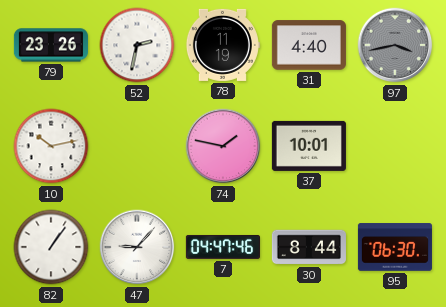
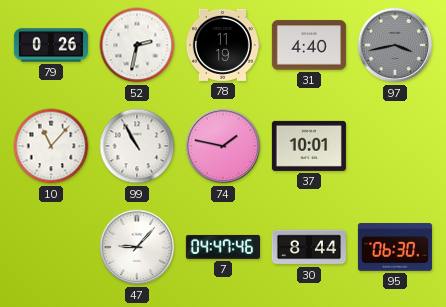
79: 23:26 -> 0:26
10: 10:13 -> 11:07
99: none -> 10:55
82: 1:06 -> none
